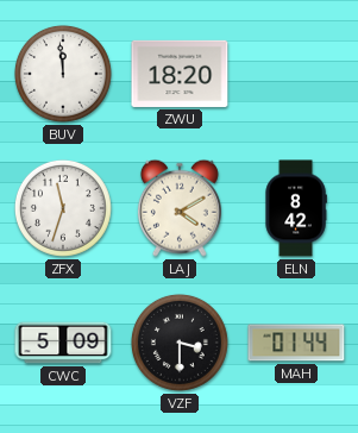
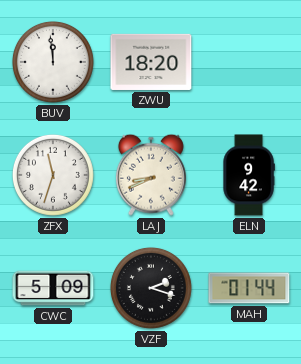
LAJ: 4:10 -> 8:41
ELN: 8:42 -> 9:42
VZF: 3:30 -> 2:18
